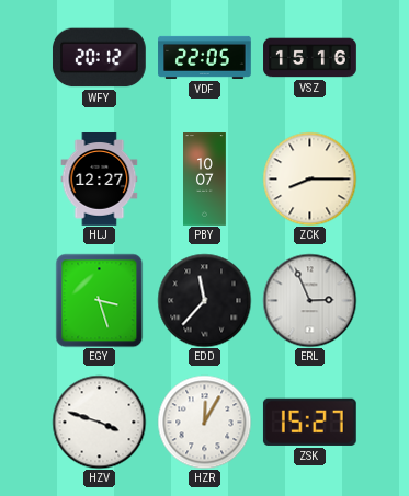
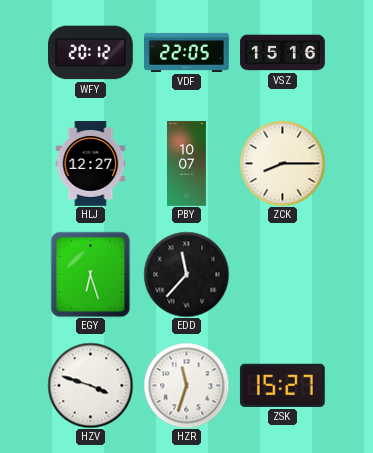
EGY: 3:27 -> 6:27
ERL: 2:56 -> none
HZR: 12:05 -> 11:33
